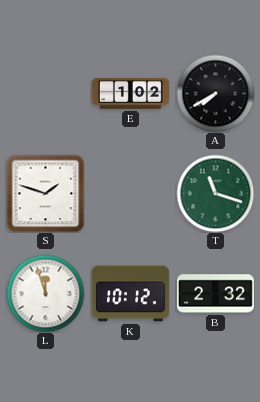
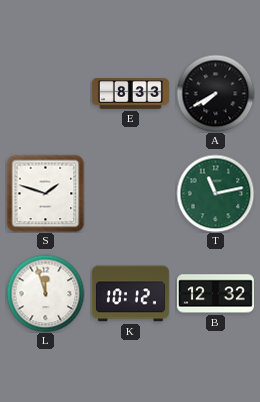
E: 1:02 -> 8:33
T: 11:18 -> 11:13
B: 2:32 -> 12:32
